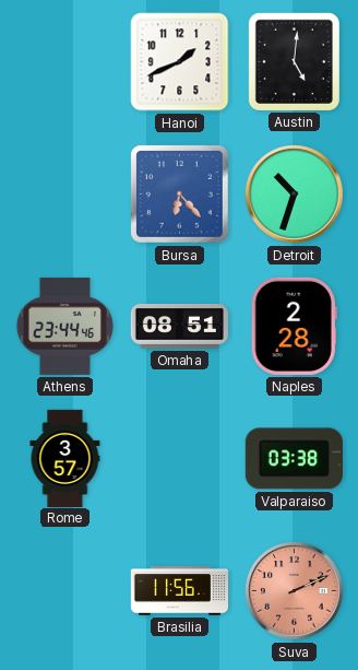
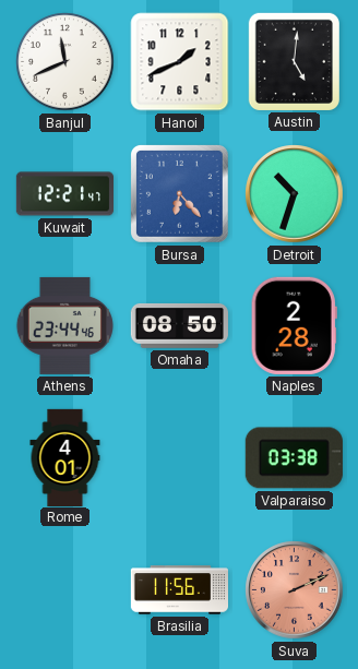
Banjul: none -> 11:41
Kuwait: none -> 12:21
Omaha: 08:51 -> 08:50
Rome: 3:57 -> 4:01
